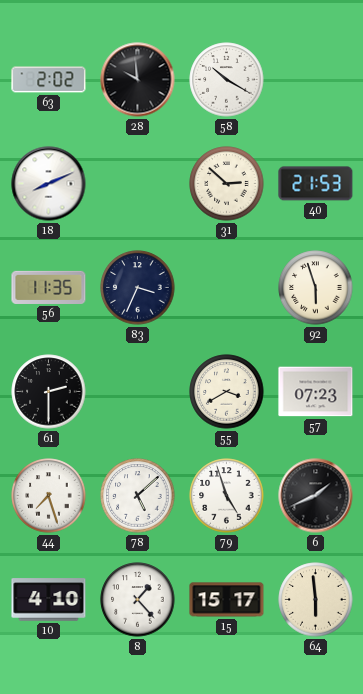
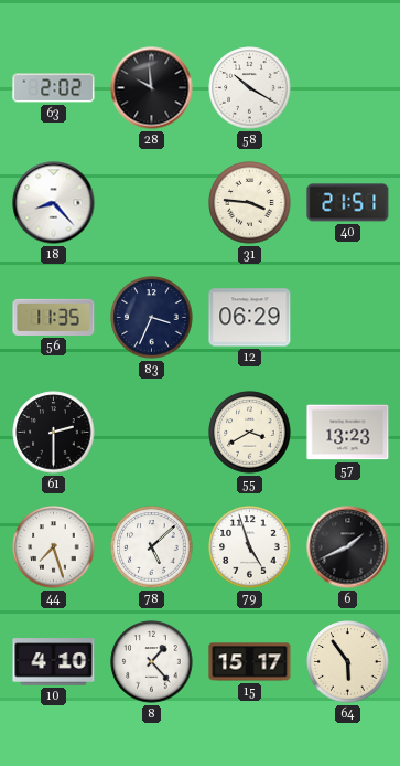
18: 8:11 -> 8:23
31: 2:52 -> 3:46
40: 21:53 -> 21:51
12: none -> 06:29
92: 5:57 -> none
57: 07:23 -> 13:23
64: 5:59 -> 5:54
